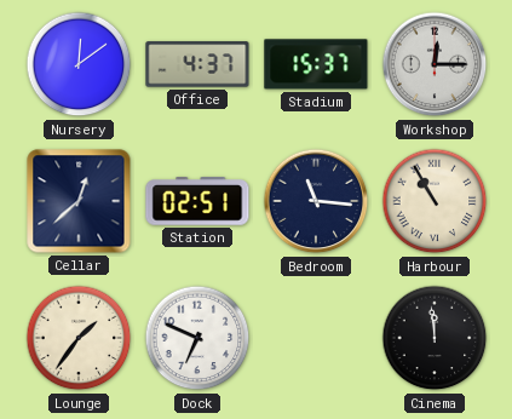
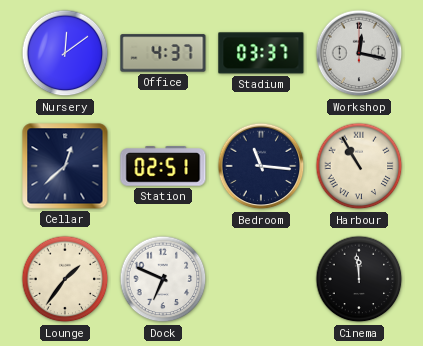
Stadium: 15:37 -> 03:37
Workshop: 12:15 -> 12:17
